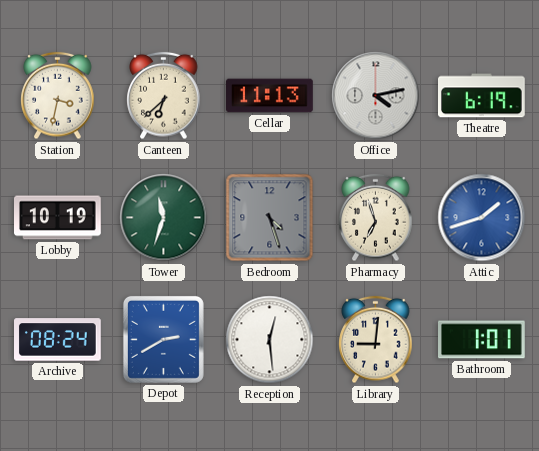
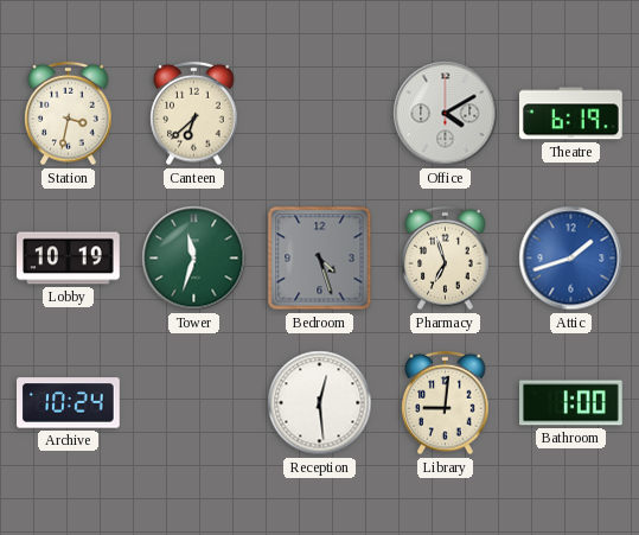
Cellar: 11:13 -> none
Office: 4:13 -> 4:10
Archive: 08:24 -> 10:24
Depot: 2:40 -> none
Bathroom: 1:01 -> 1:00
